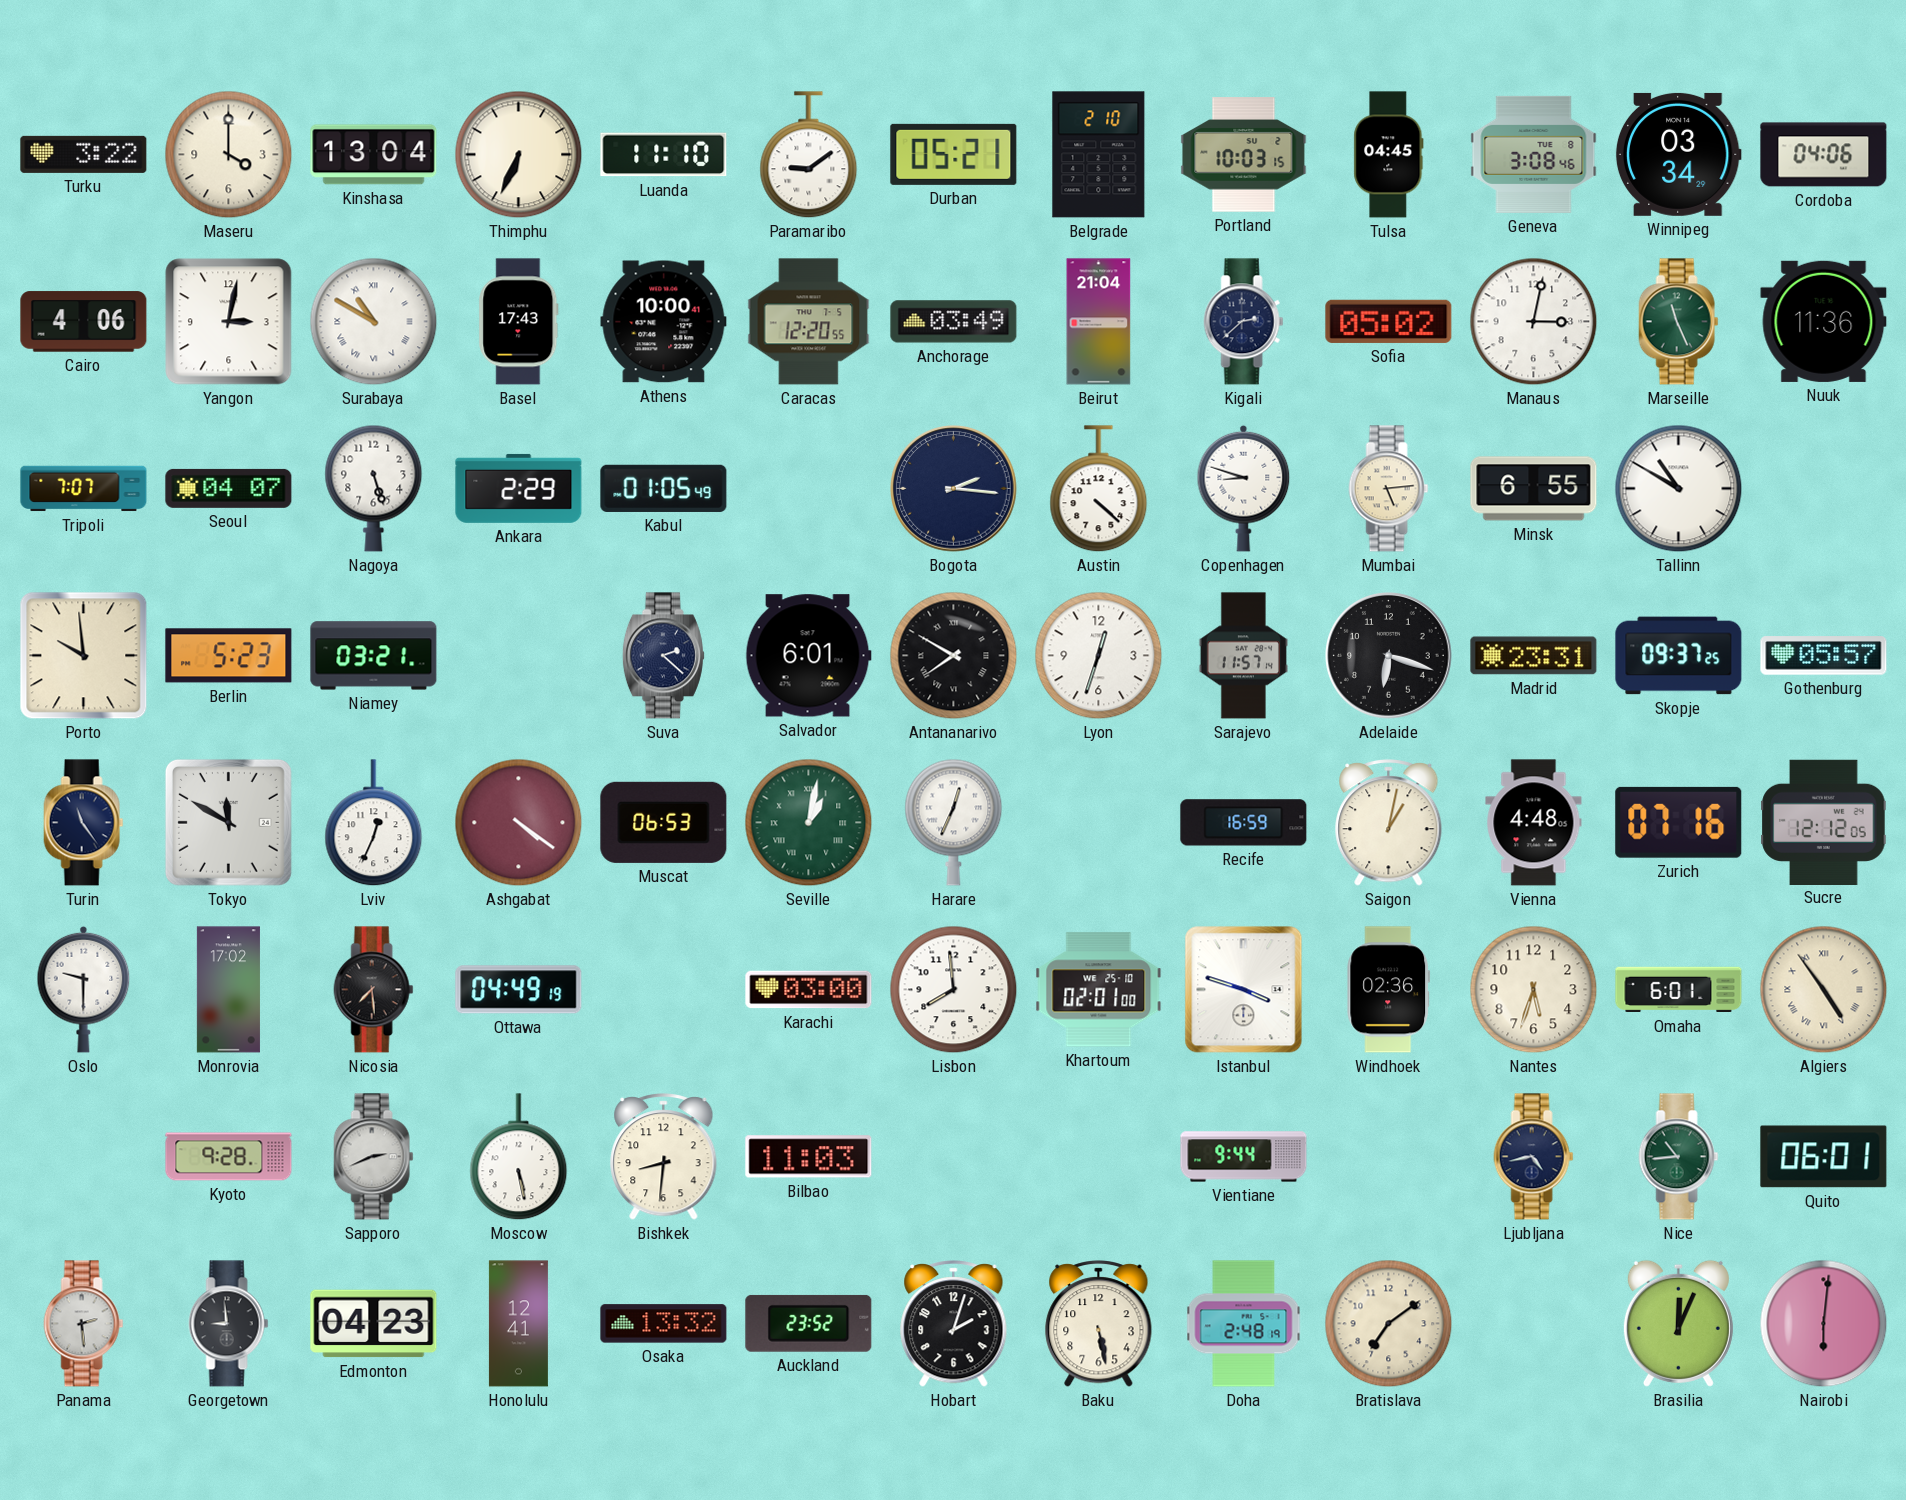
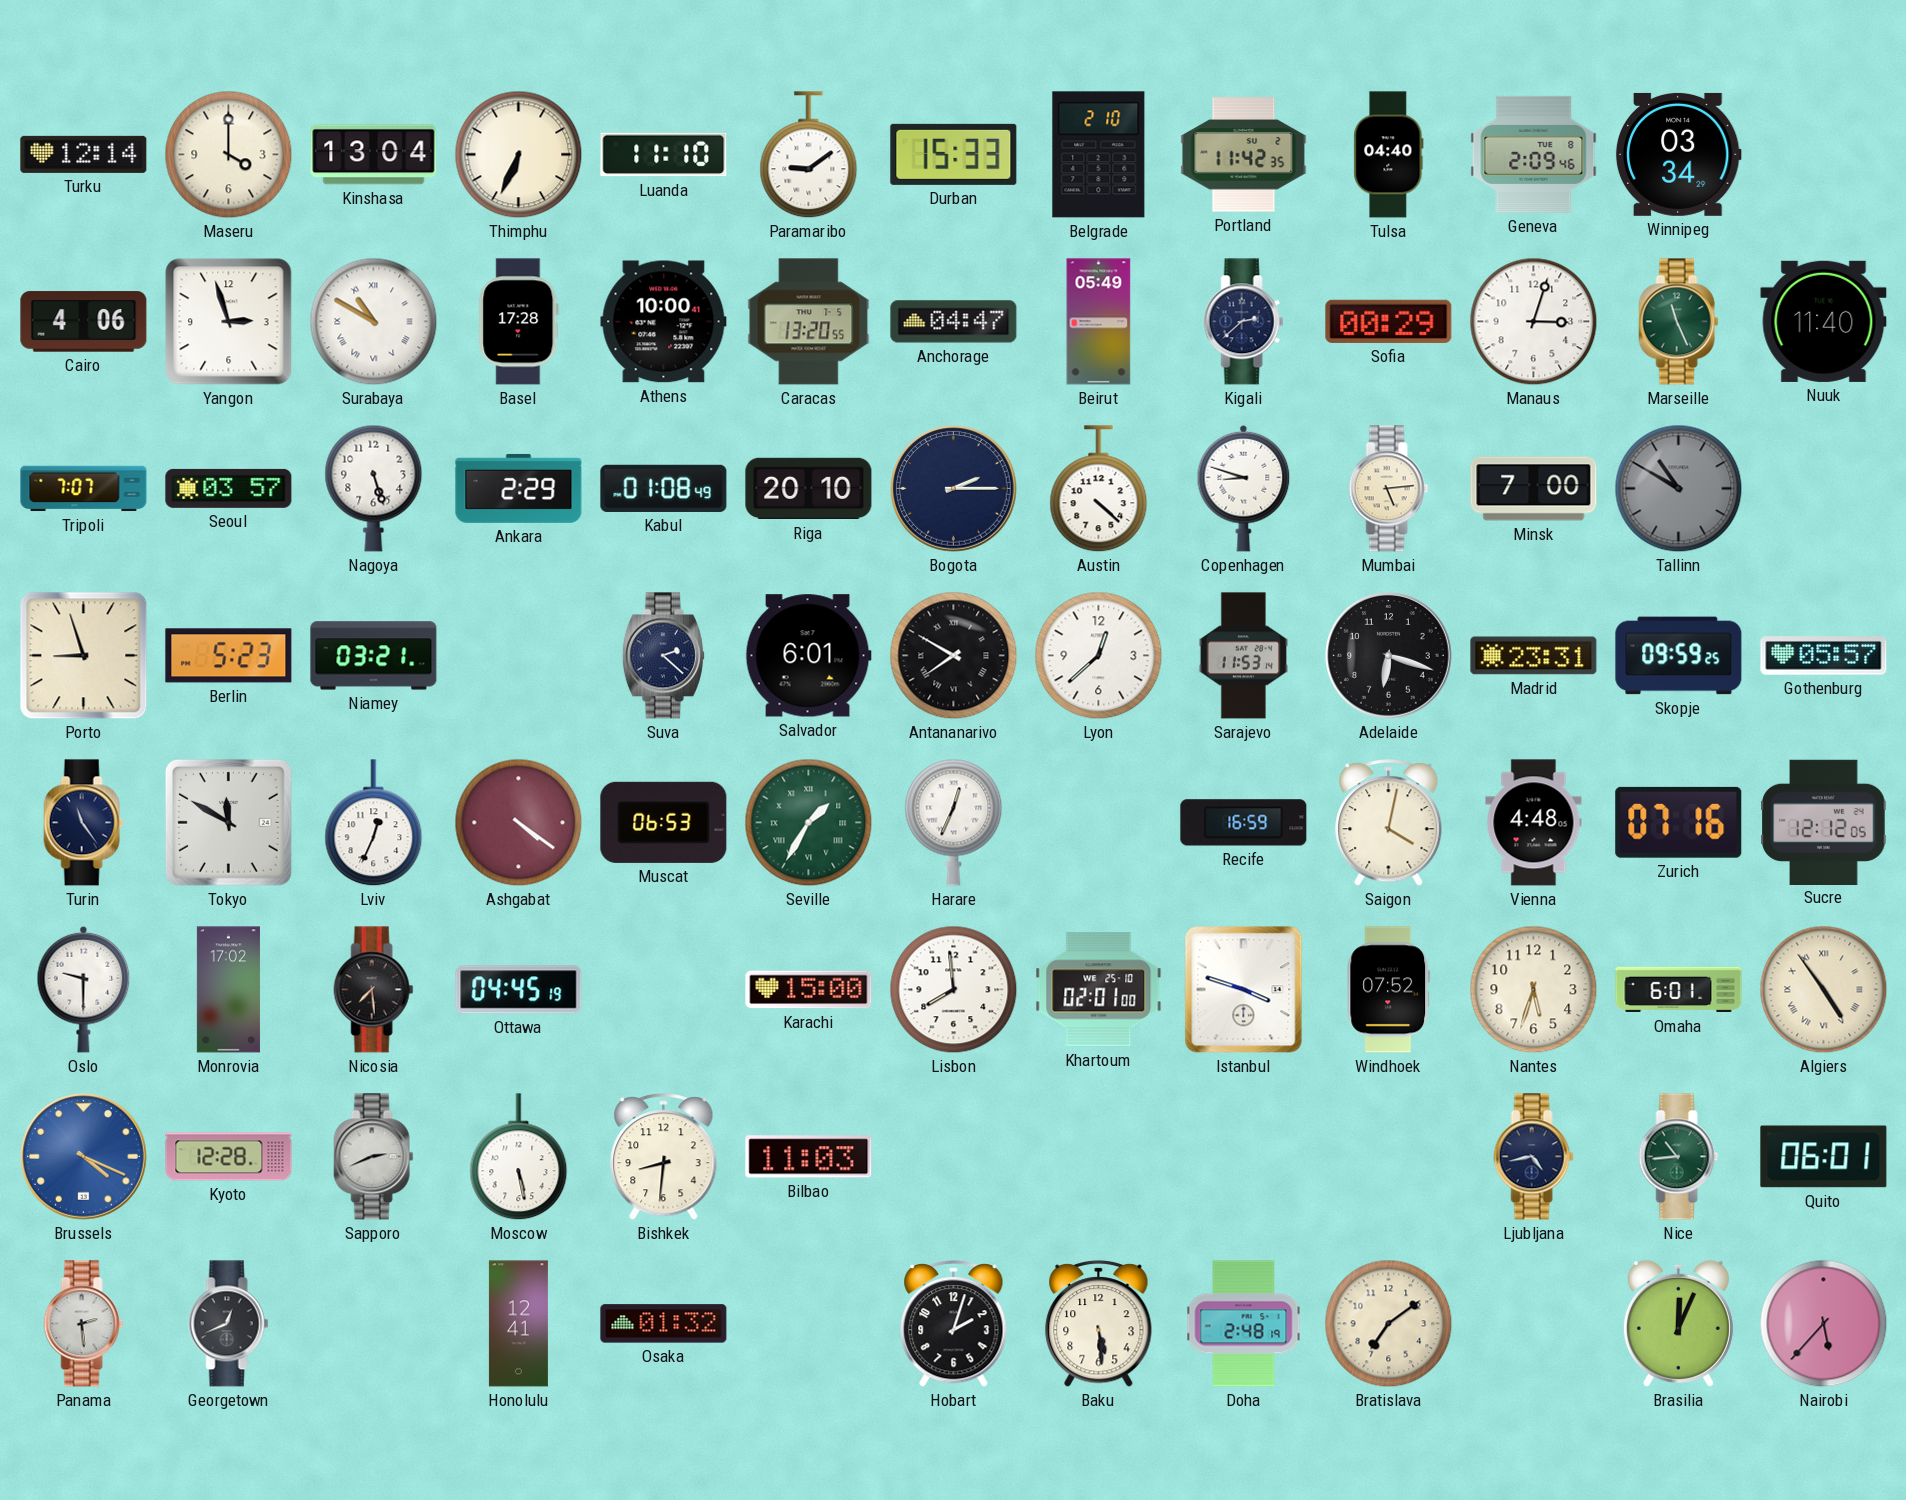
Turku: 3:22 -> 12:14
Durban: 05:21 -> 15:33
Portland: 10:03 -> 11:42
Tulsa: 04:45 -> 04:40
Geneva: 3:08 -> 2:09
Cordoba: 04:06 -> none
Yangon: 3:02 -> 2:57
Basel: 17:43 -> 17:28
Caracas: 12:20 -> 13:20
Anchorage: 03:49 -> 04:47
Beirut: 21:04 -> 05:49
Sofia: 05:02 -> 00:29
Manaus: 3:02 -> 3:03
Nuuk: 11:36 -> 11:40
Seoul: 04:07 -> 03:57
Kabul: 01:05 -> 01:08
Riga: none -> 20:10
Bogota: 2:16 -> 2:15
Minsk: 6:55 -> 7:00
Tallinn dial: white -> grey
Porto: 9:59 -> 8:57
Lyon: 12:33 -> 12:38
Sarajevo: 11:57 -> 11:53
Skopje: 09:37 -> 09:59
Seville: 1:02 -> 1:35
Saigon: 1:02 -> 4:02
Ottawa: 04:49 -> 04:45
Karachi: 03:00 -> 15:00
Windhoek: 02:36 -> 07:52
Brussels: none -> 4:19
Kyoto: 9:28 -> 12:28
Vientiane: 9:44 -> none
Georgetown: 8:59 -> 12:41
Edmonton: 04:23 -> none
Osaka: 13:32 -> 01:32
Auckland: 23:52 -> none
Baku: 5:28 -> 5:29
Nairobi: 6:01 -> 5:37
